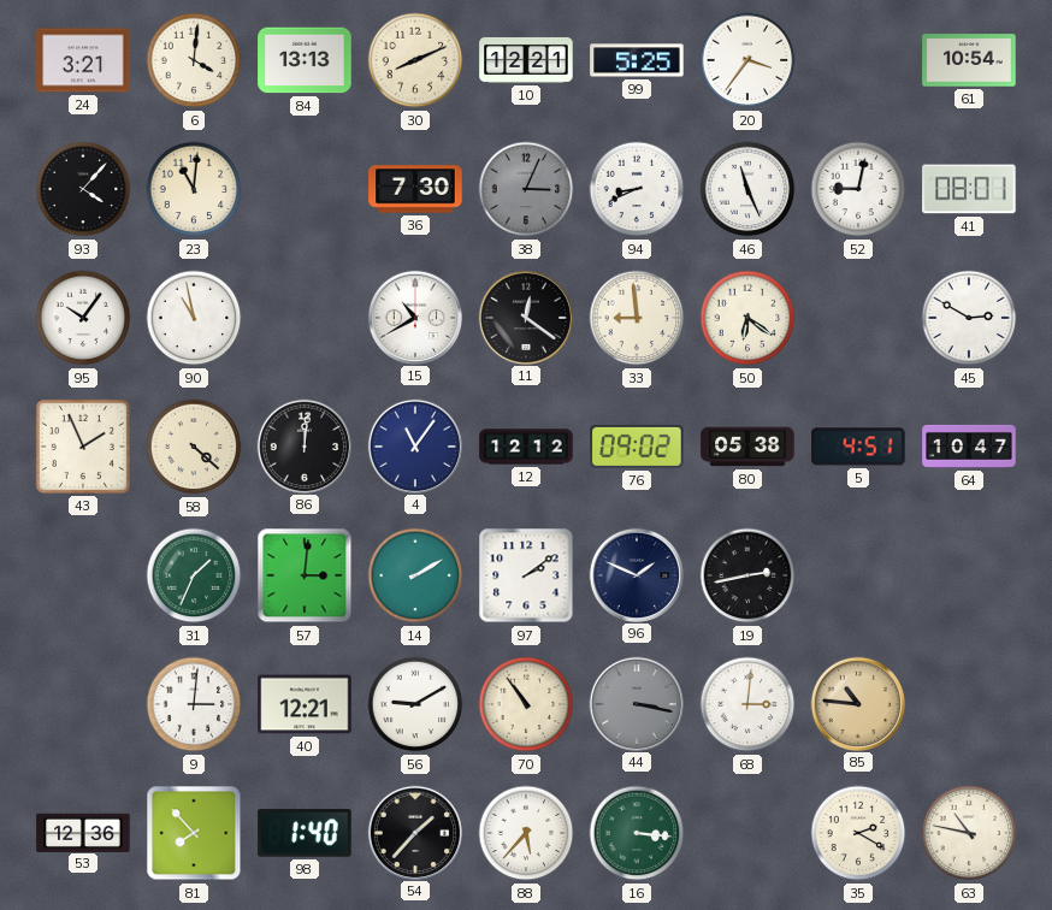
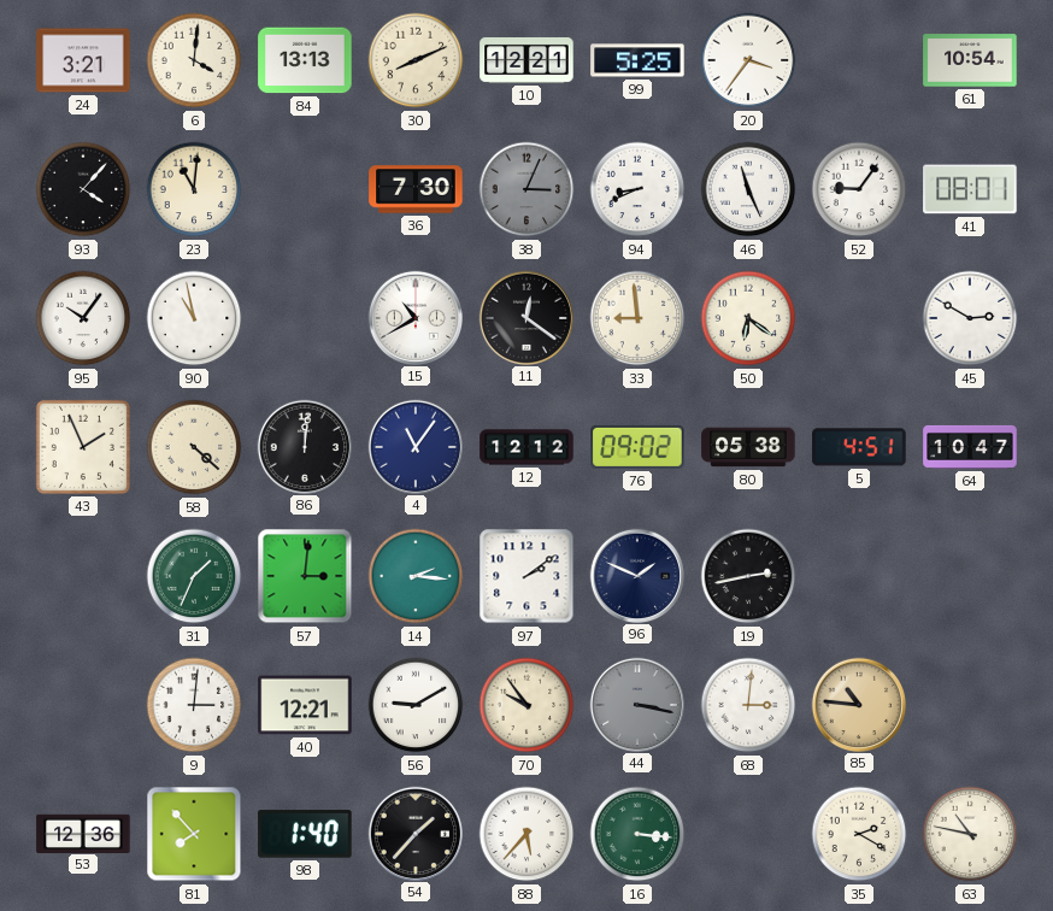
52: 9:02 -> 9:06
14: 2:10 -> 2:16
70: 10:54 -> 9:54
